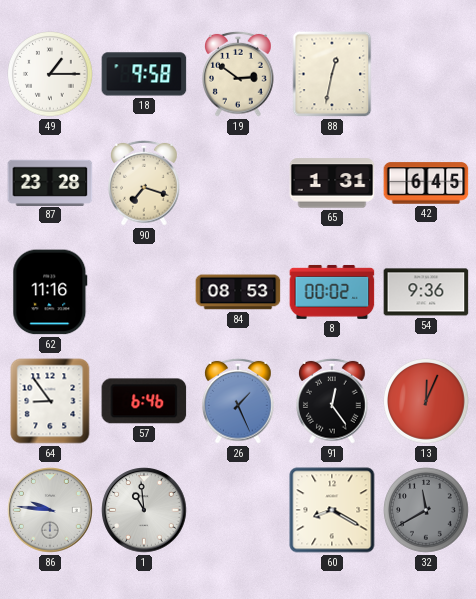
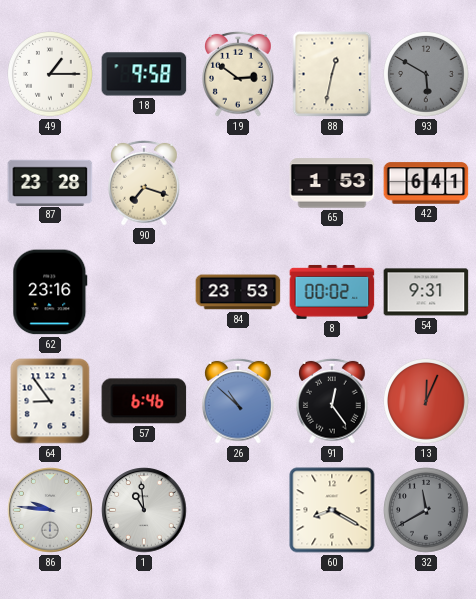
93: none -> 5:50
65: 1:31 -> 1:53
42: 6:45 -> 6:41
62: 11:16 -> 23:16
84: 08:53 -> 23:53
54: 9:36 -> 9:31
26: 1:26 -> 10:52
